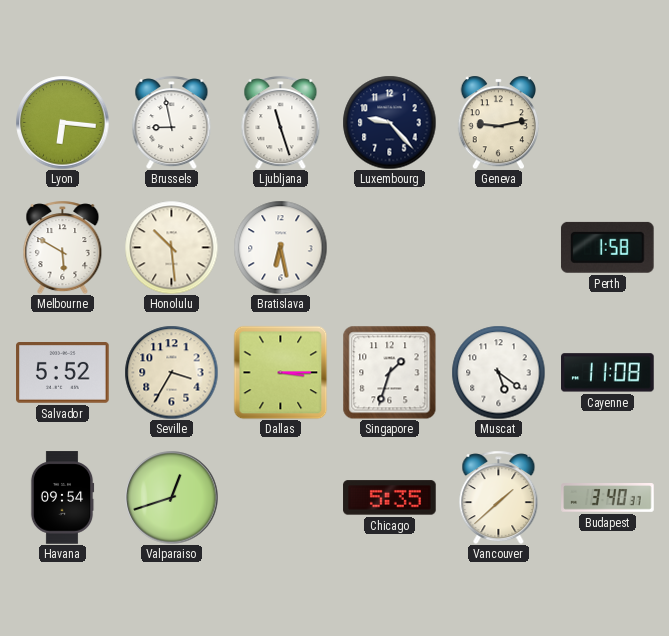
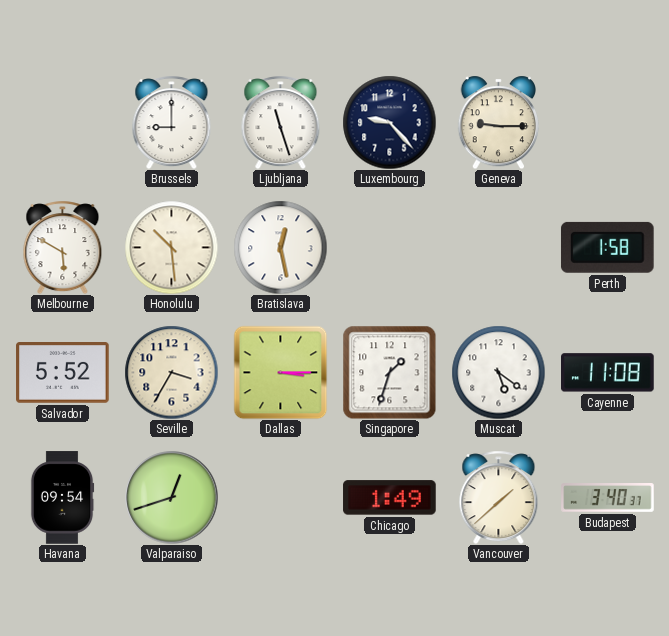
Lyon: 6:16 -> none
Brussels: 8:58 -> 9:00
Geneva: 9:13 -> 9:15
Bratislava: 6:28 -> 12:28
Chicago: 5:35 -> 1:49
